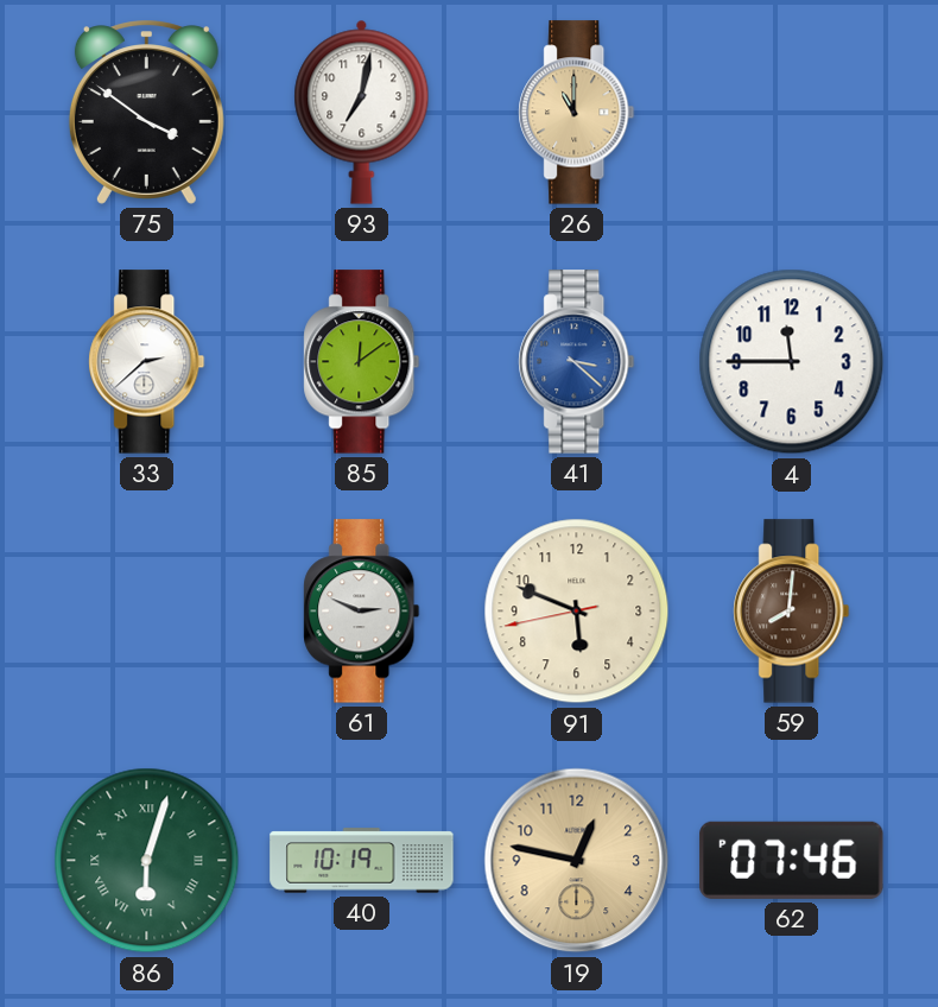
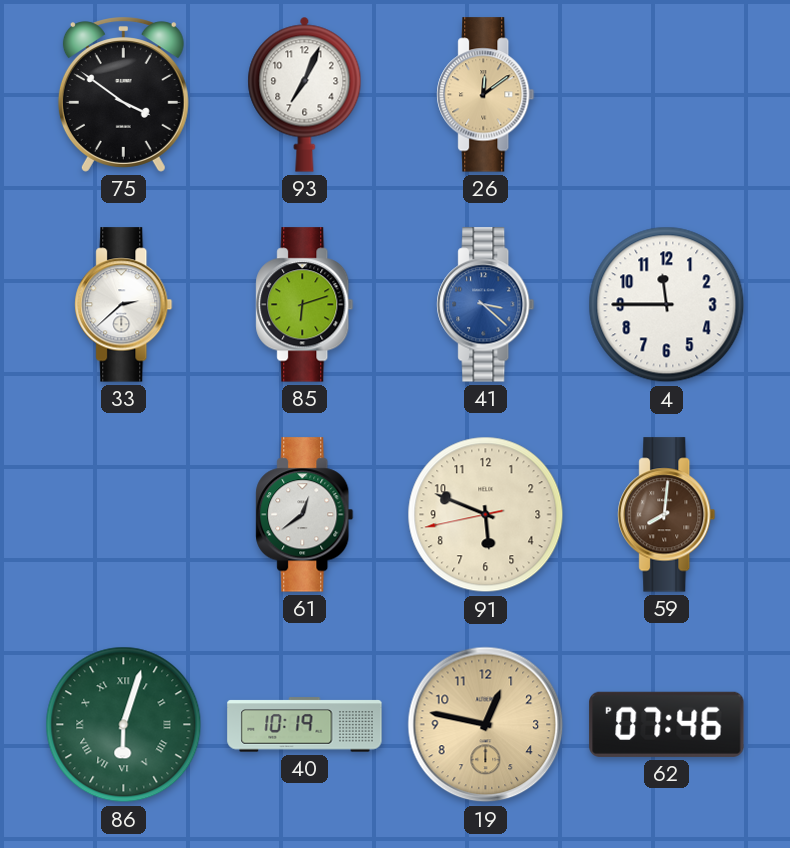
93: 7:02 -> 7:04
26: 11:00 -> 12:09
85: 12:09 -> 6:12
61: 2:49 -> 12:39
